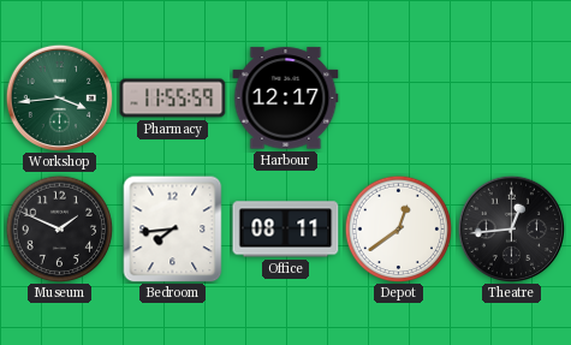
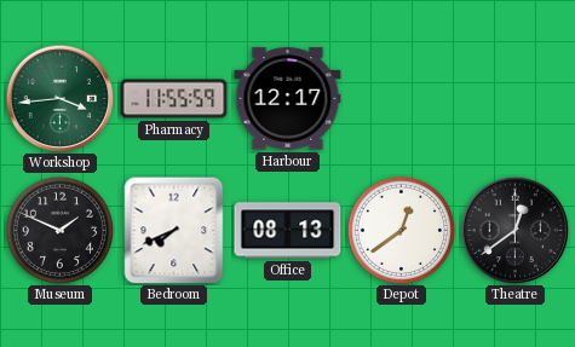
Bedroom: 7:44 -> 7:41
Office: 08:11 -> 08:13
Theatre: 12:44 -> 12:39
